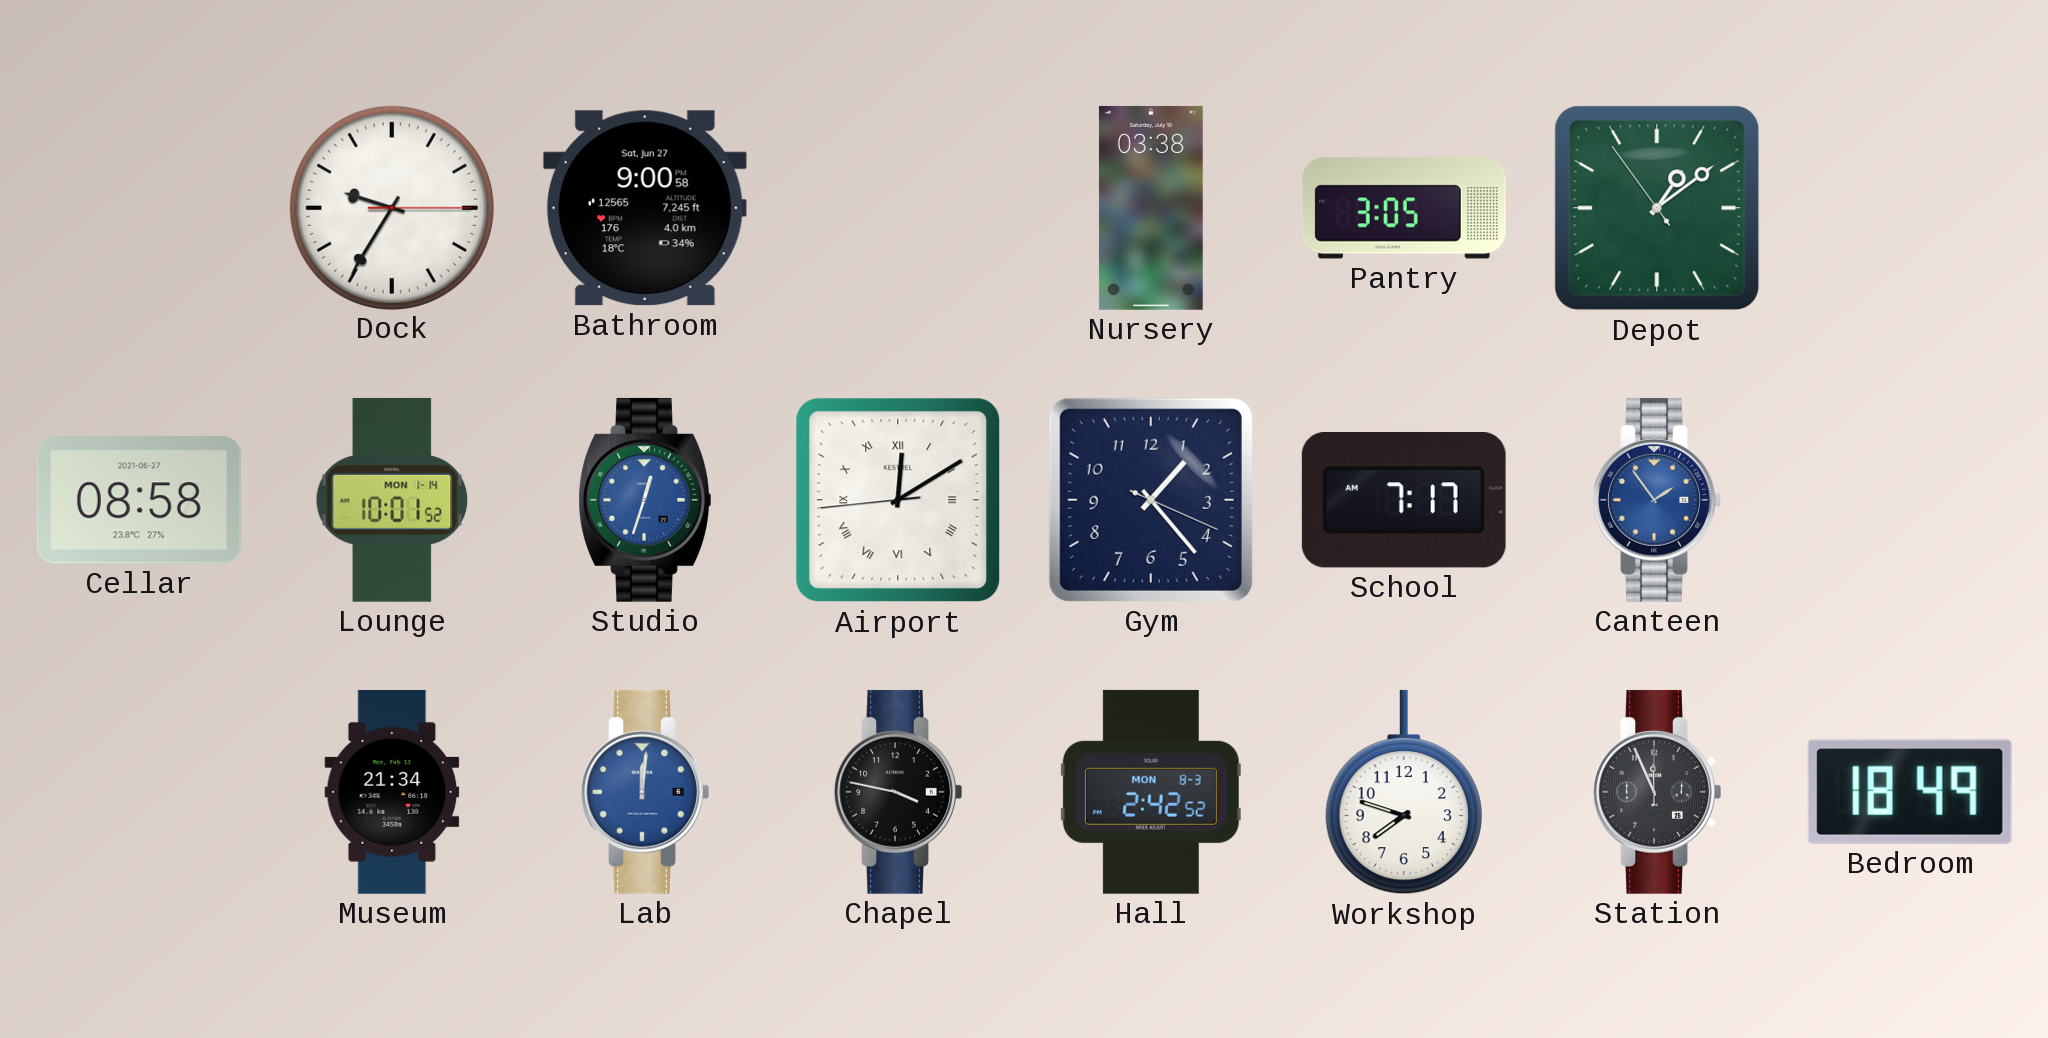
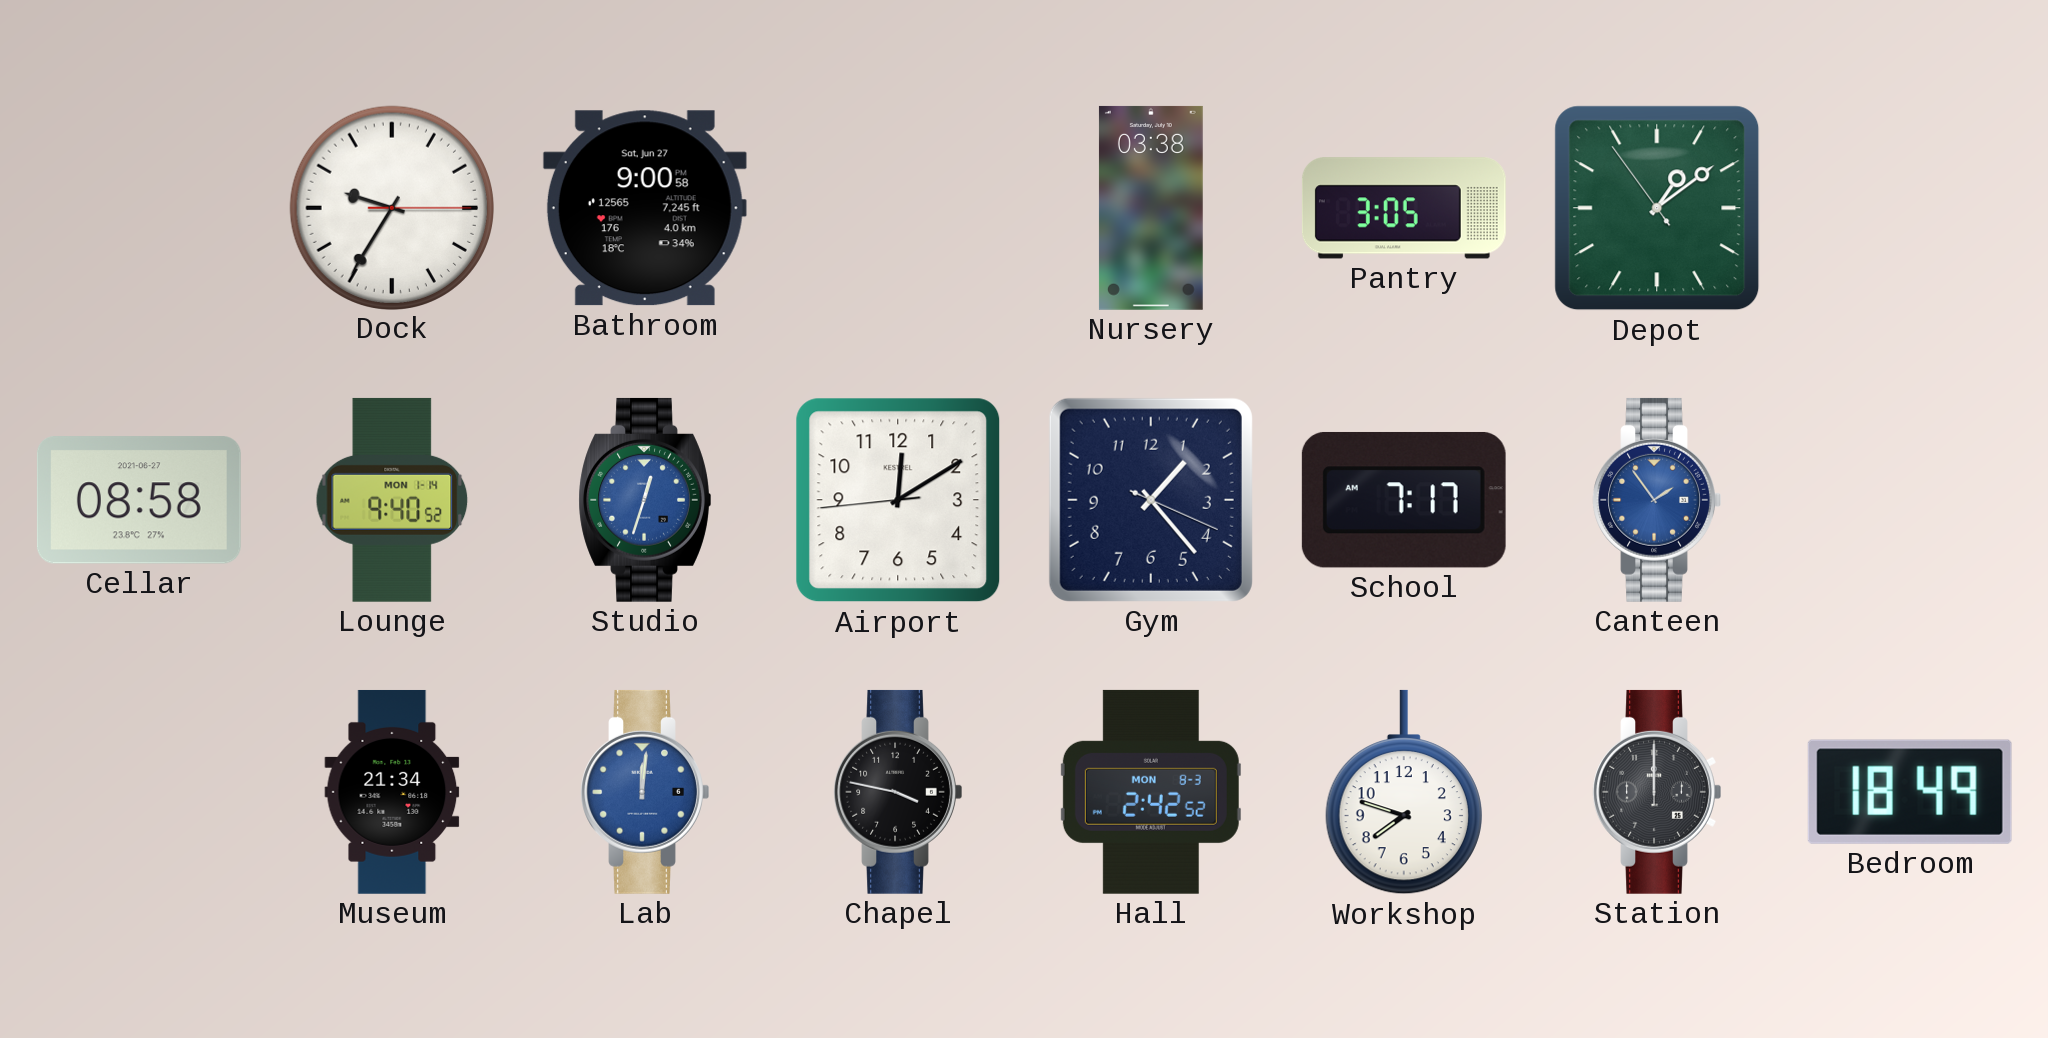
Lounge: 10:01 -> 9:40
Airport numerals: Roman -> Arabic
Station: 11:56 -> 12:00
